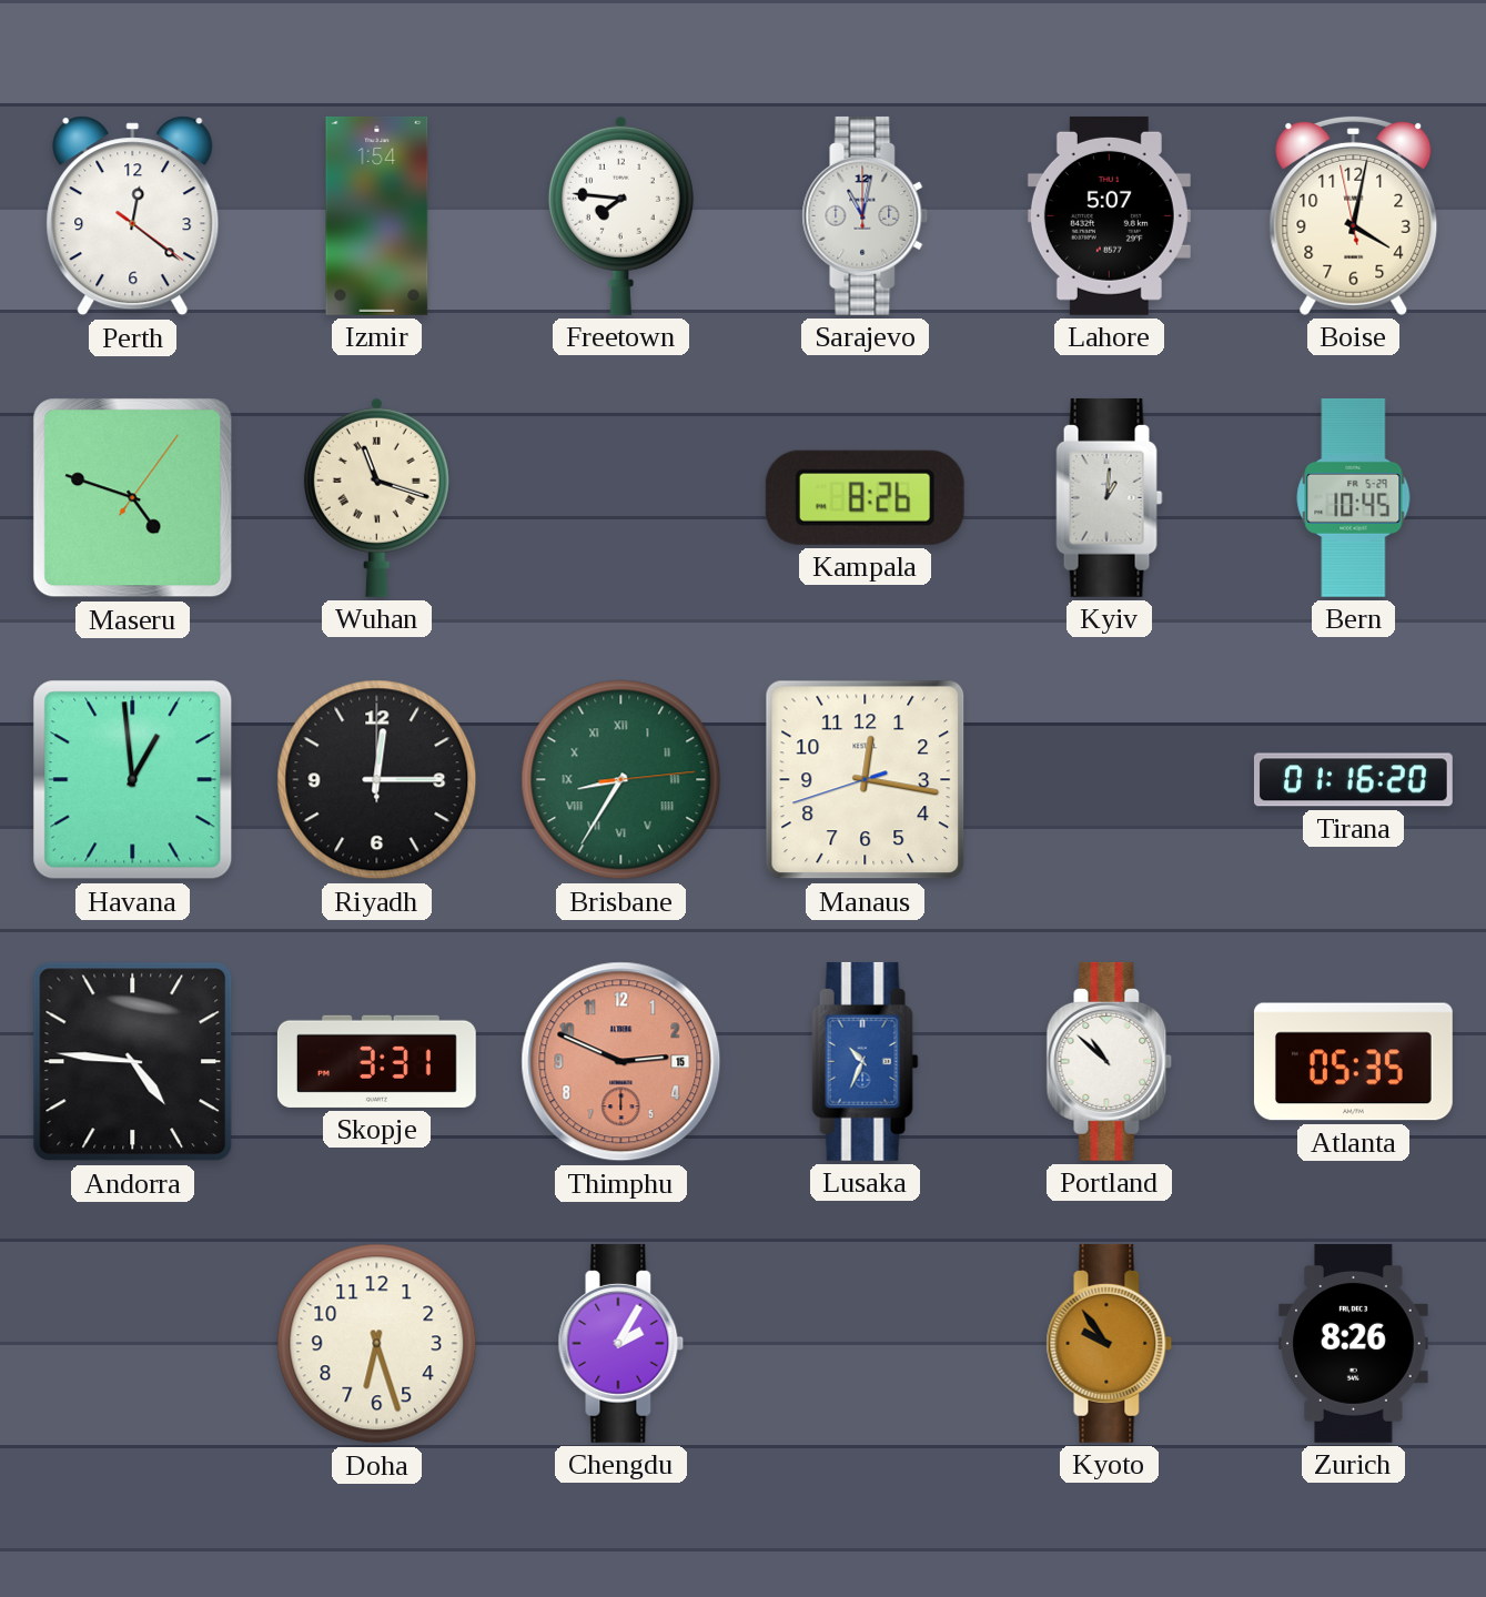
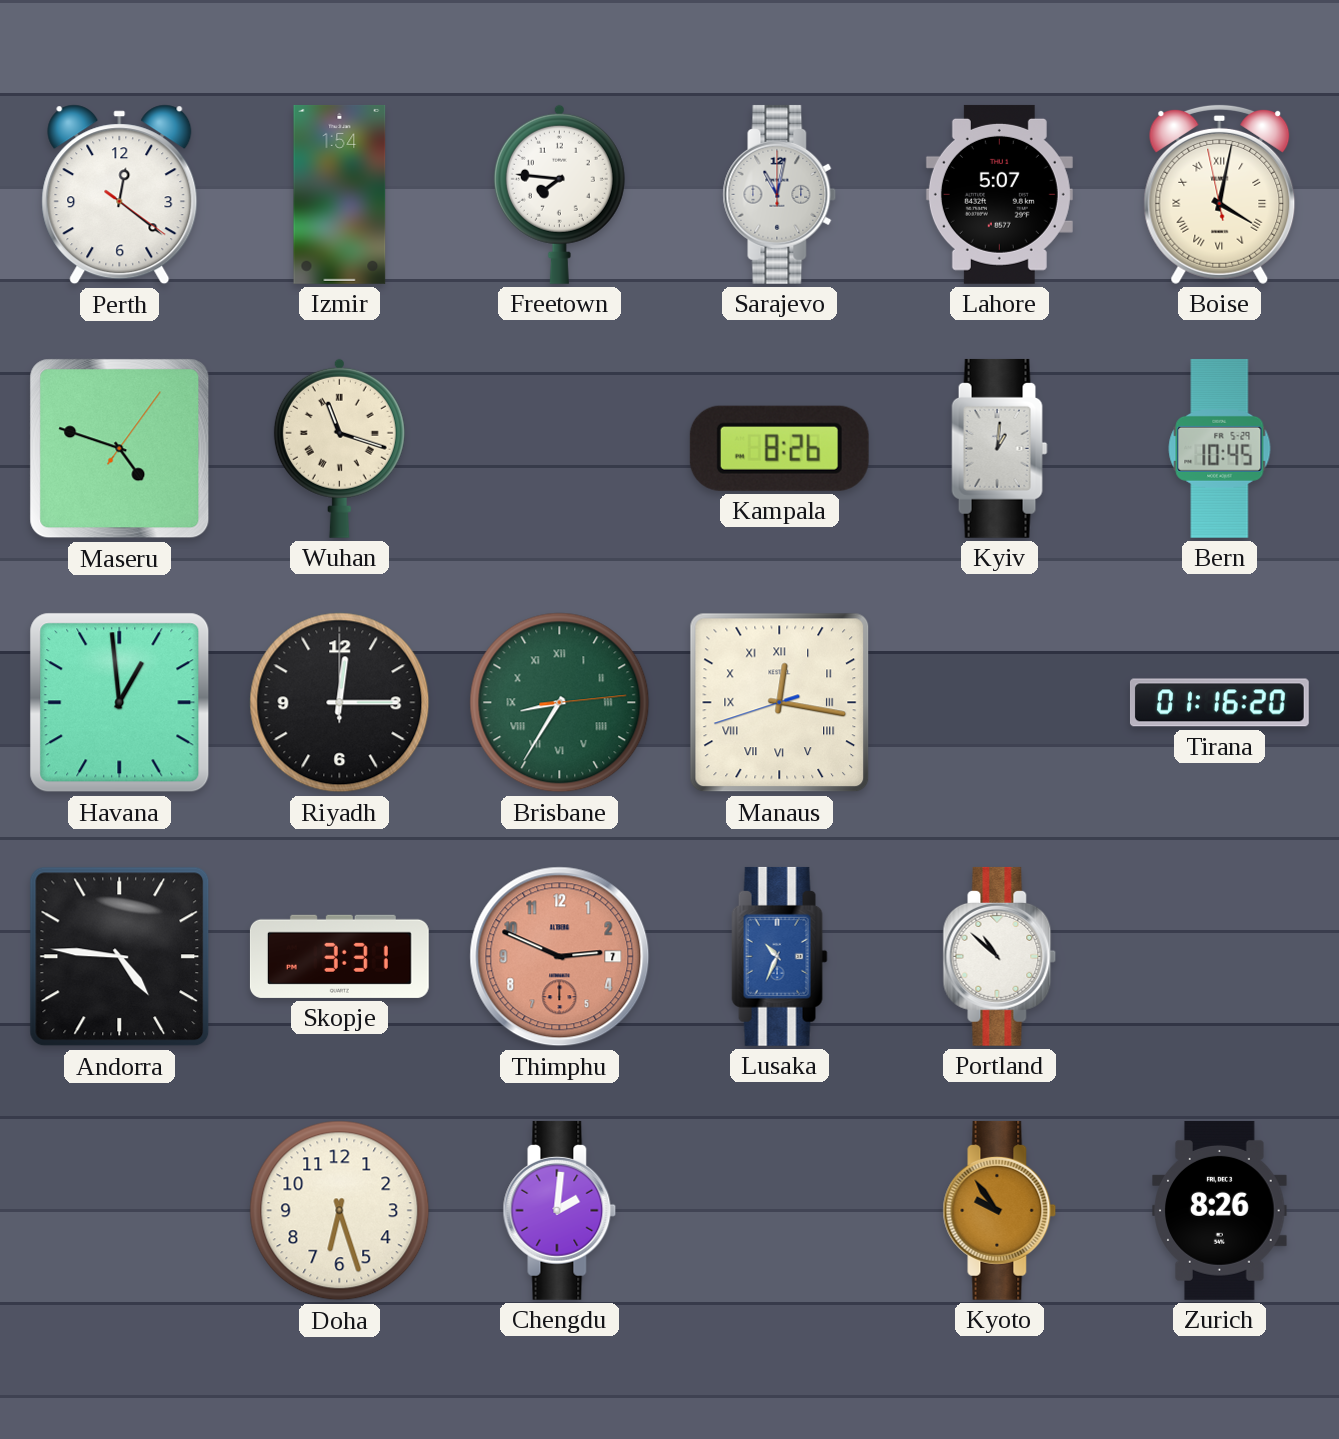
Boise numerals: Arabic -> Roman
Manaus numerals: Arabic -> Roman
Thimphu date: 15 -> 7
Atlanta: 05:35 -> none
Chengdu: 2:05 -> 2:01
